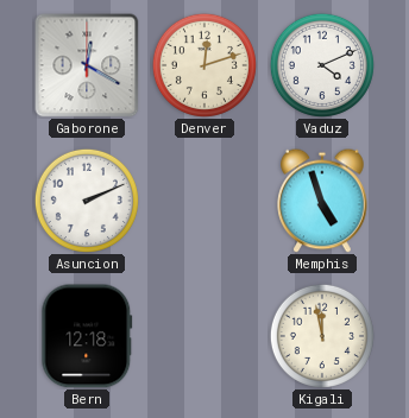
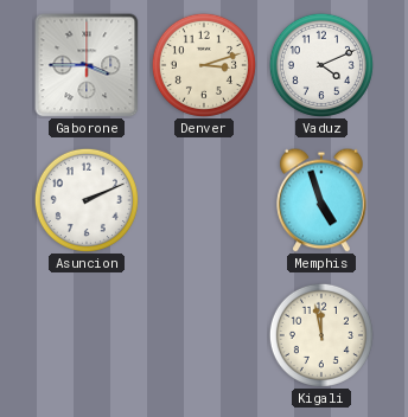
Gaborone: 12:20 -> 3:45
Denver: 12:12 -> 3:12
Bern: 12:18 -> none
